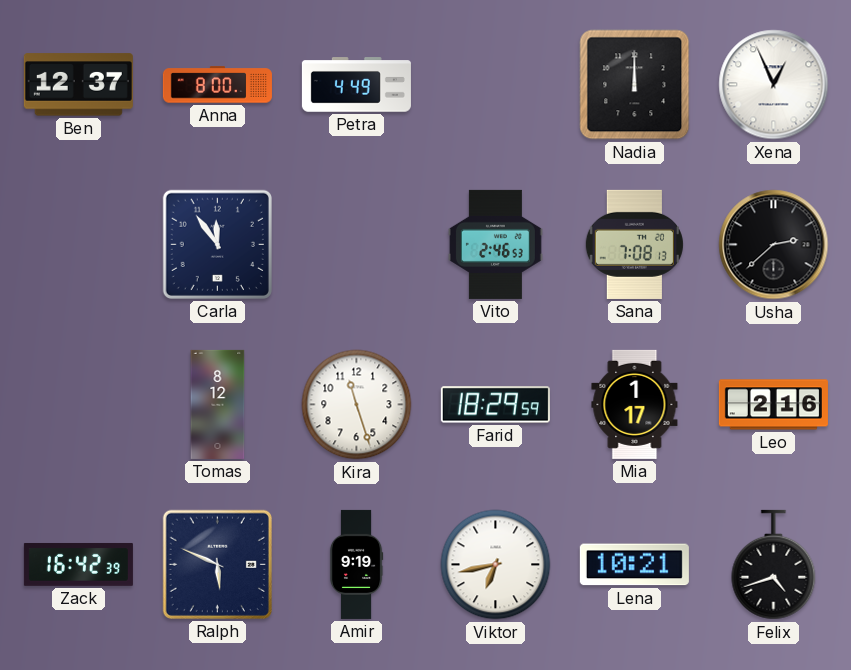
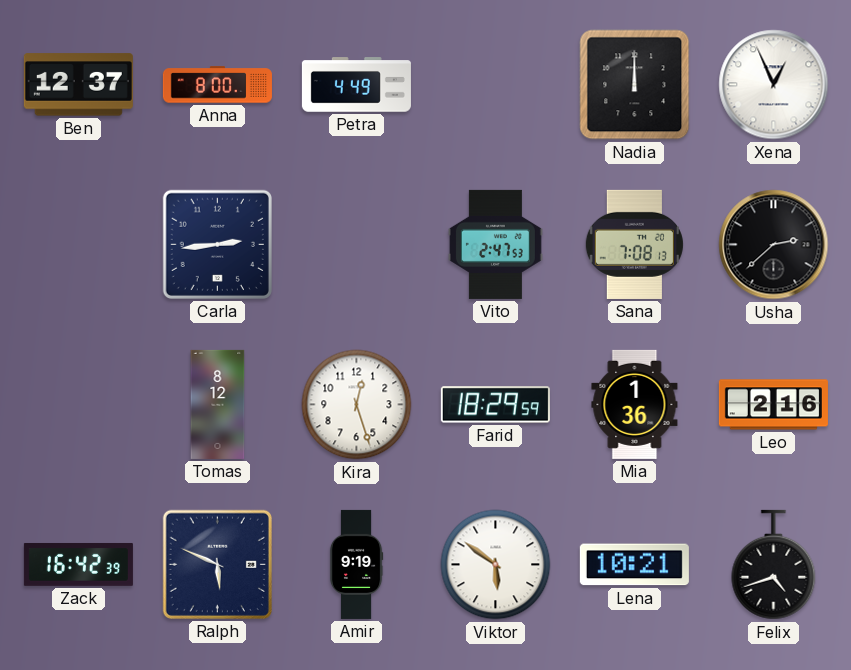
Carla: 11:54 -> 2:44
Vito: 2:46 -> 2:47
Kira: 11:27 -> 12:27
Mia: 1:17 -> 1:36
Viktor: 6:43 -> 5:51
